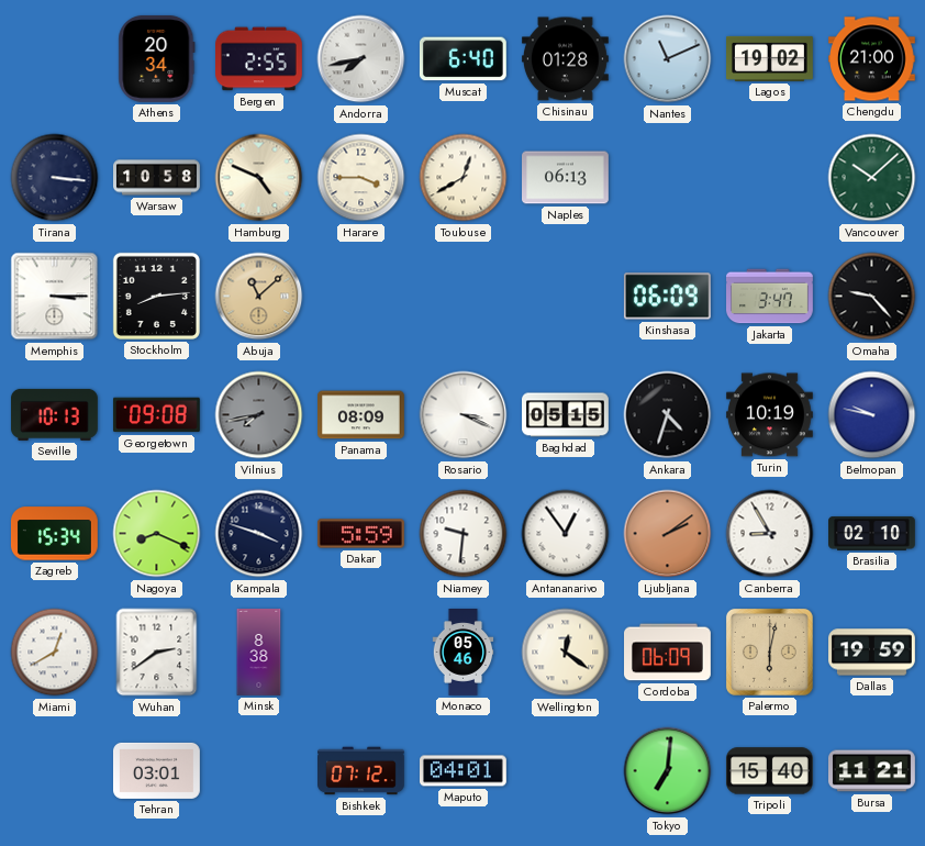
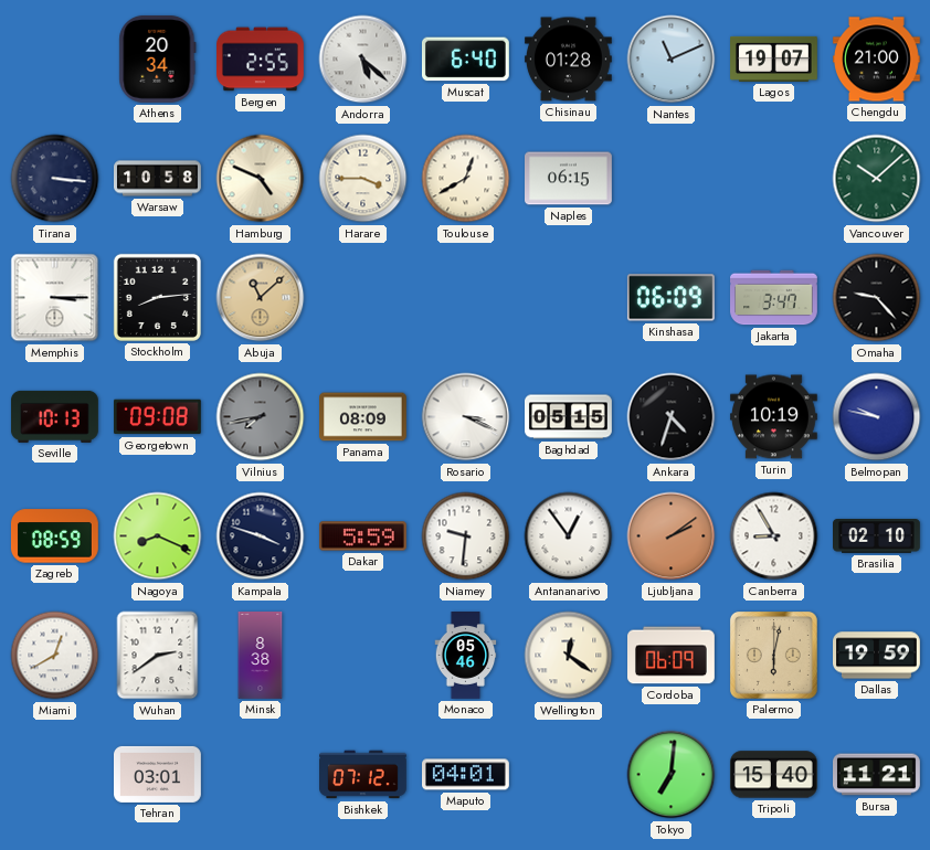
Andorra: 7:43 -> 5:22
Lagos: 19:02 -> 19:07
Naples: 06:13 -> 06:15
Zagreb: 15:34 -> 08:59
